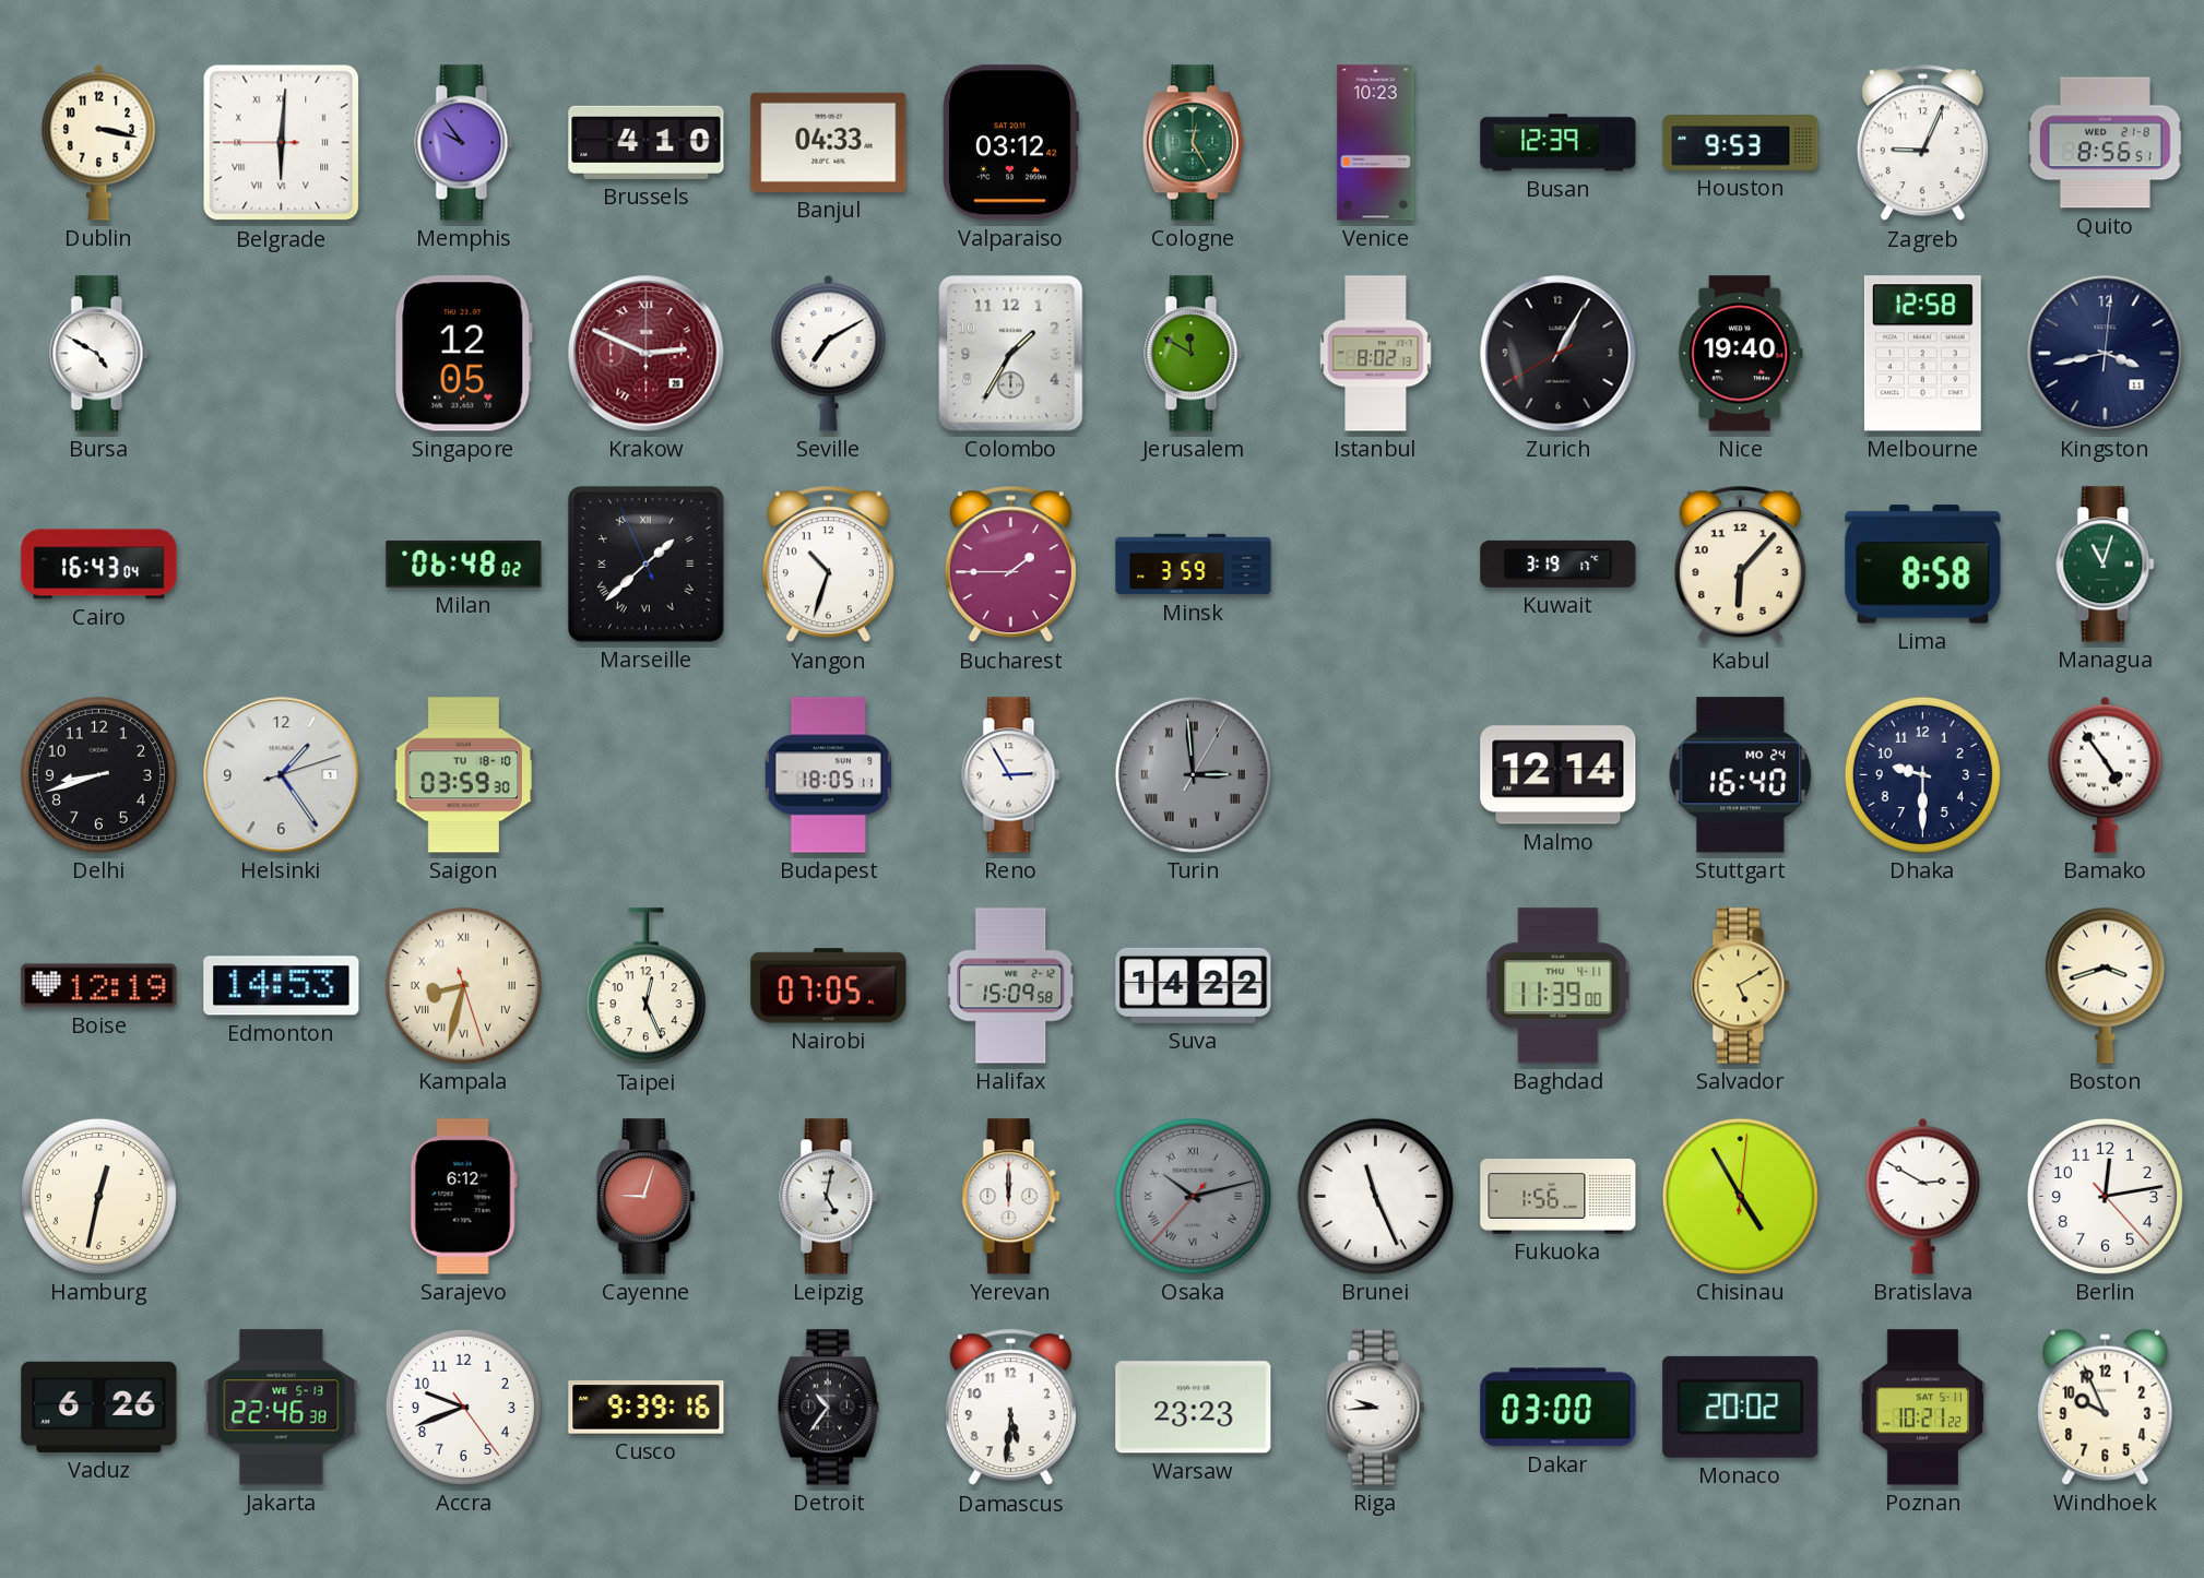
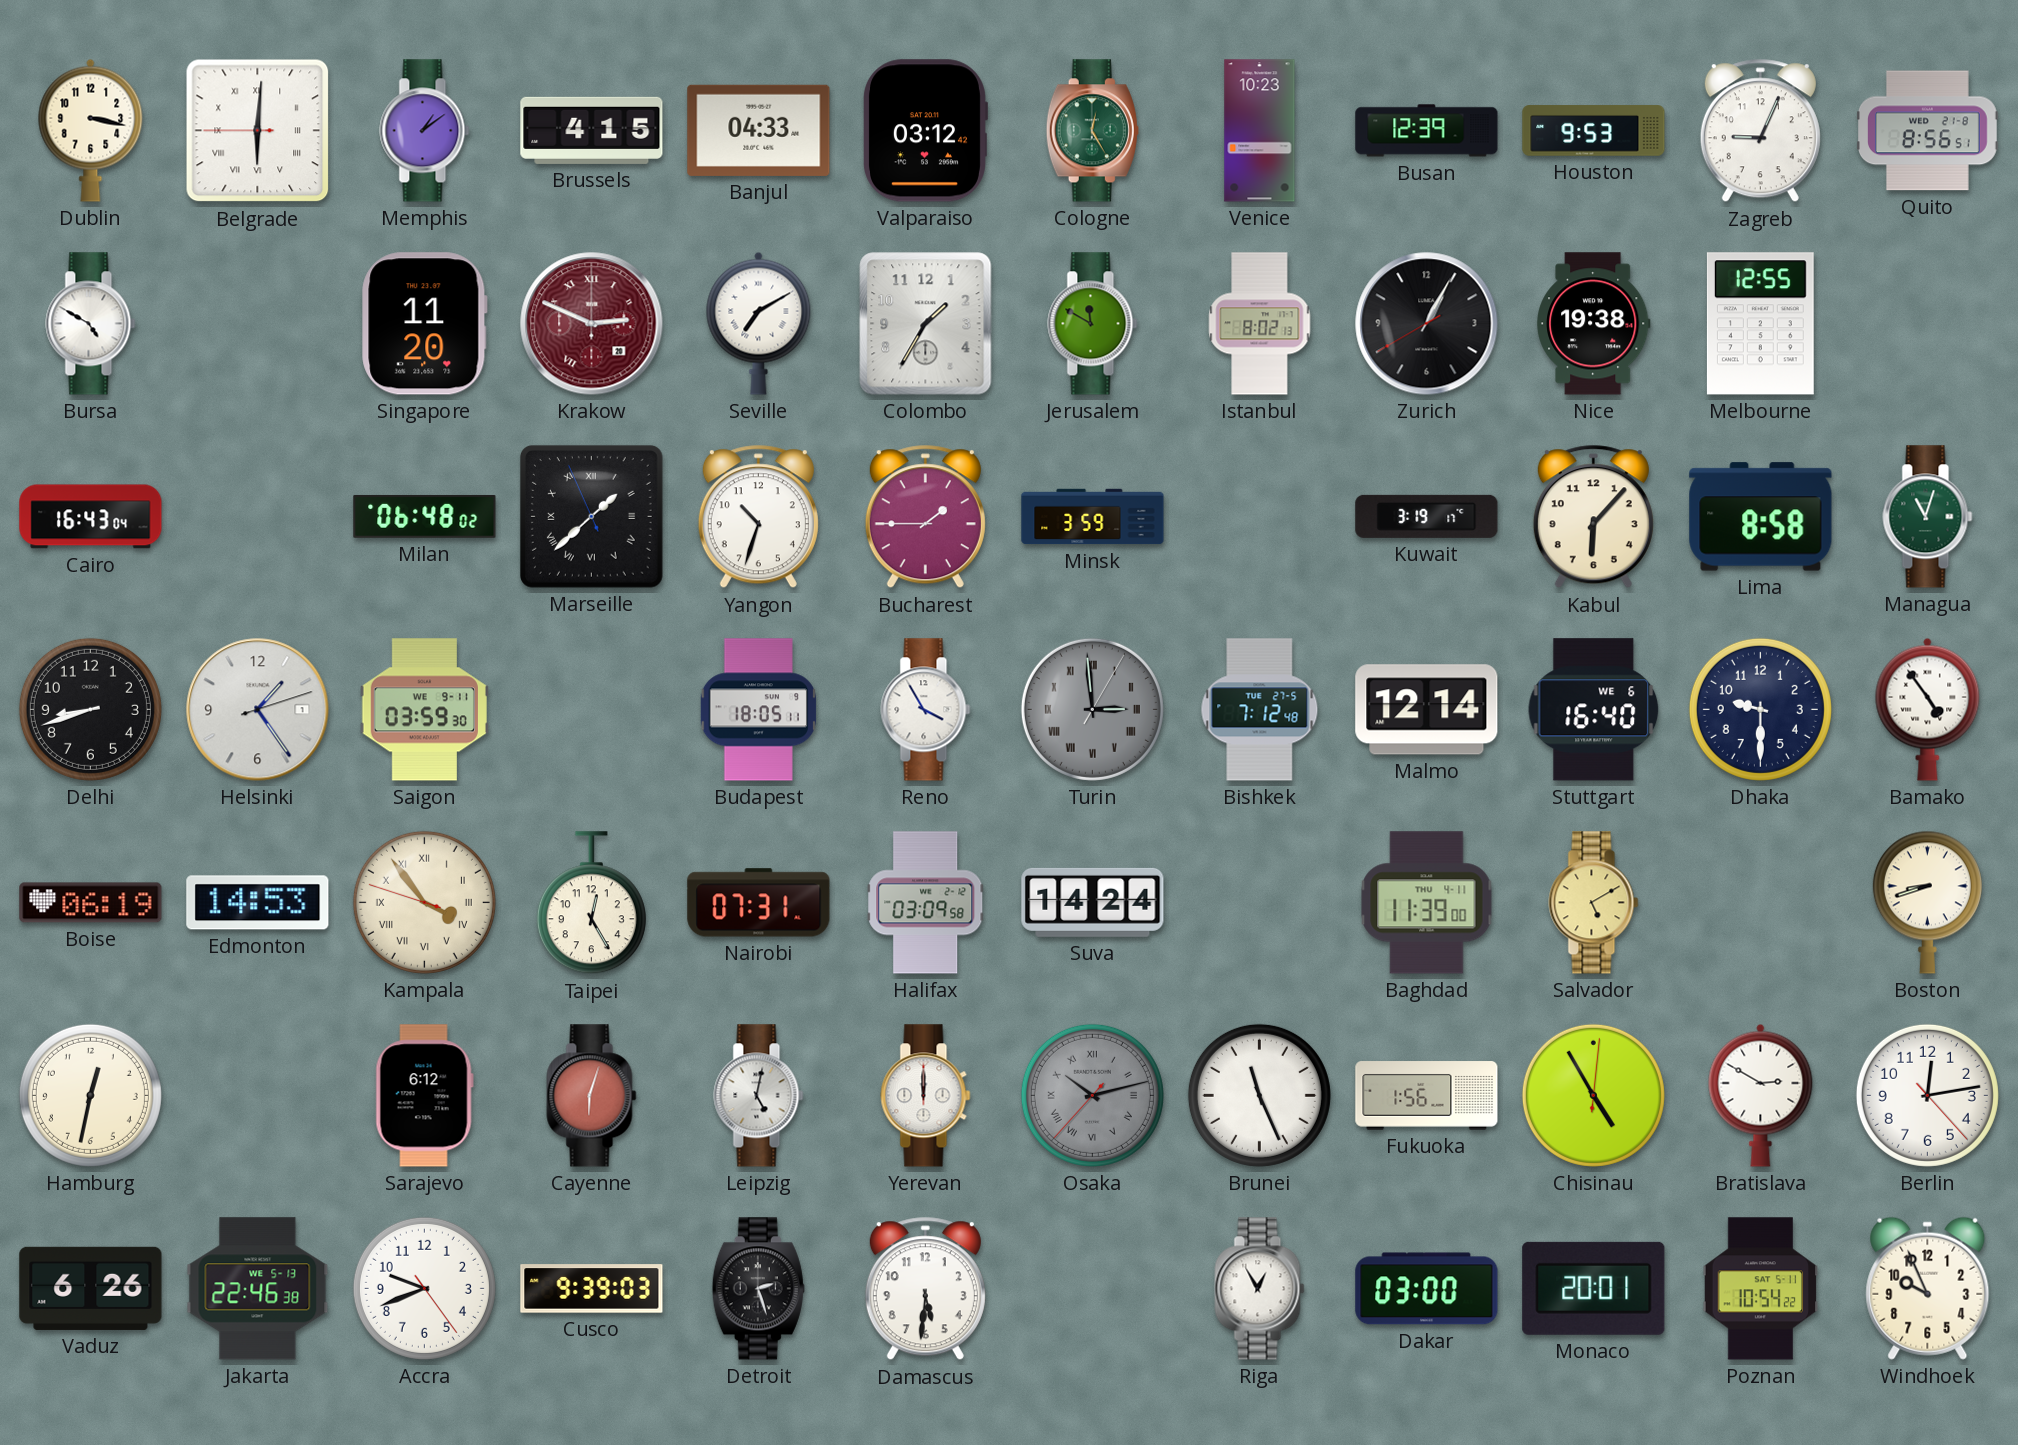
Memphis: 9:54 -> 1:09
Brussels: 4:10 -> 4:15
Singapore: 12:05 -> 11:20
Nice: 19:40 -> 19:38
Melbourne: 12:58 -> 12:55
Kingston: 3:43 -> none
Saigon date: TU 18-10 -> WE 9-11
Reno: 2:55 -> 3:55
Bishkek: none -> 7:12
Stuttgart date: MO 24 -> WE 6
Boise: 12:19 -> 06:19
Kampala: 8:32 -> 3:53
Taipei: 12:26 -> 12:25
Nairobi: 07:05 -> 07:31
Halifax: 15:09 -> 03:09
Suva: 14:22 -> 14:24
Boston: 3:42 -> 8:42
Cayenne: 9:03 -> 6:03
Cusco: 9:39:16 -> 9:39:03
Detroit: 10:36 -> 2:27
Warsaw: 23:23 -> none
Riga: 9:44 -> 12:55
Monaco: 20:02 -> 20:01
Poznan: 10:21 -> 10:54
